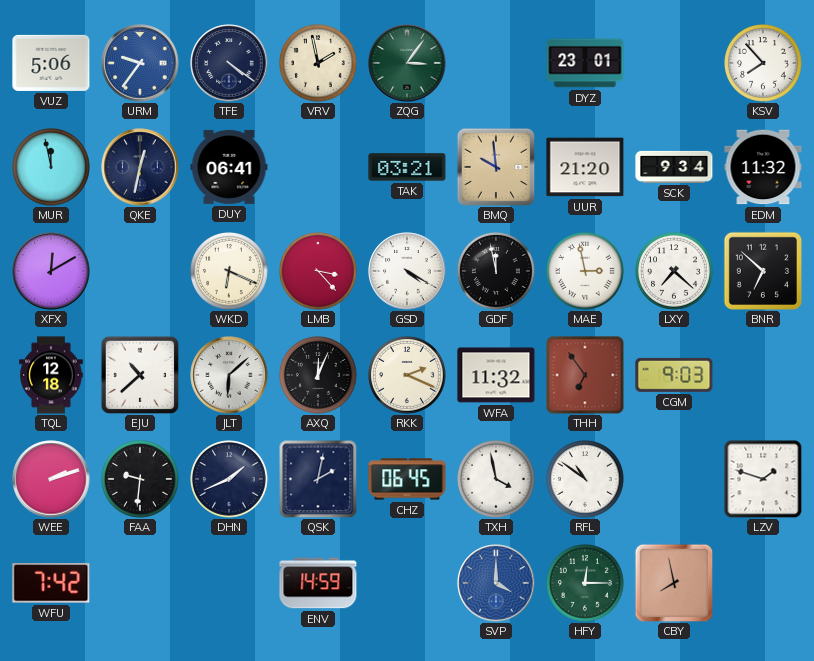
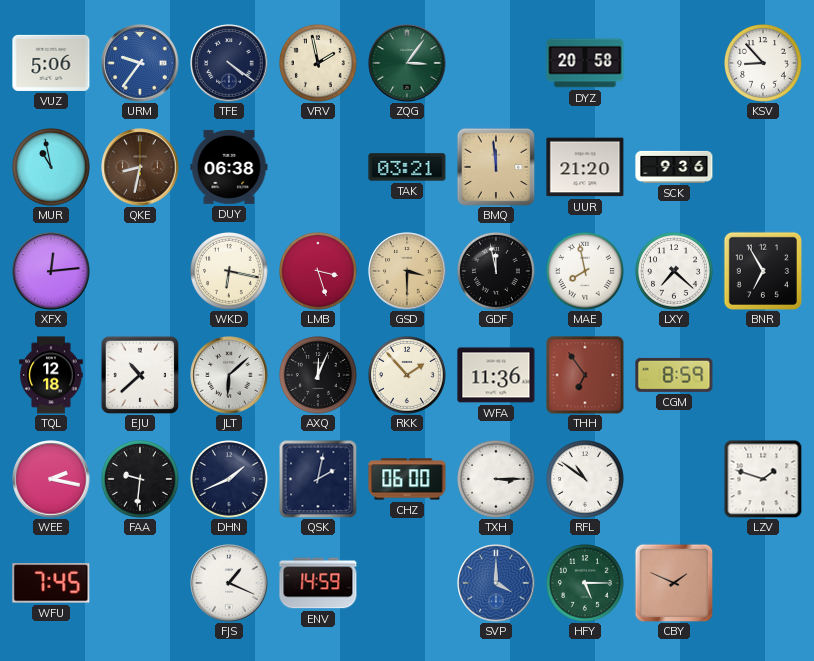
DYZ: 23:01 -> 20:58
KSV: 7:53 -> 8:53
MUR: 11:58 -> 10:58
QKE: 12:32 -> 8:32
QKE dial: navy -> brown
DUY: 06:41 -> 06:38
BMQ: 9:59 -> 11:59
SCK: 9:34 -> 9:36
EDM: 11:32 -> none
XFX: 12:10 -> 12:14
WKD: 6:19 -> 6:17
LMB: 3:23 -> 3:27
GSD: 4:20 -> 3:30
GSD dial: white -> champagne
MAE: 2:58 -> 7:58
BNR: 6:52 -> 6:55
RKK: 2:19 -> 1:53
WFA: 11:32 -> 11:36
CGM: 9:03 -> 8:59
WEE: 2:12 -> 2:17
CHZ: 06:45 -> 06:00
TXH: 3:58 -> 3:15
WFU: 7:42 -> 7:45
FJS: none -> 1:19
HFY: 12:15 -> 5:15
CBY: 7:58 -> 1:49
